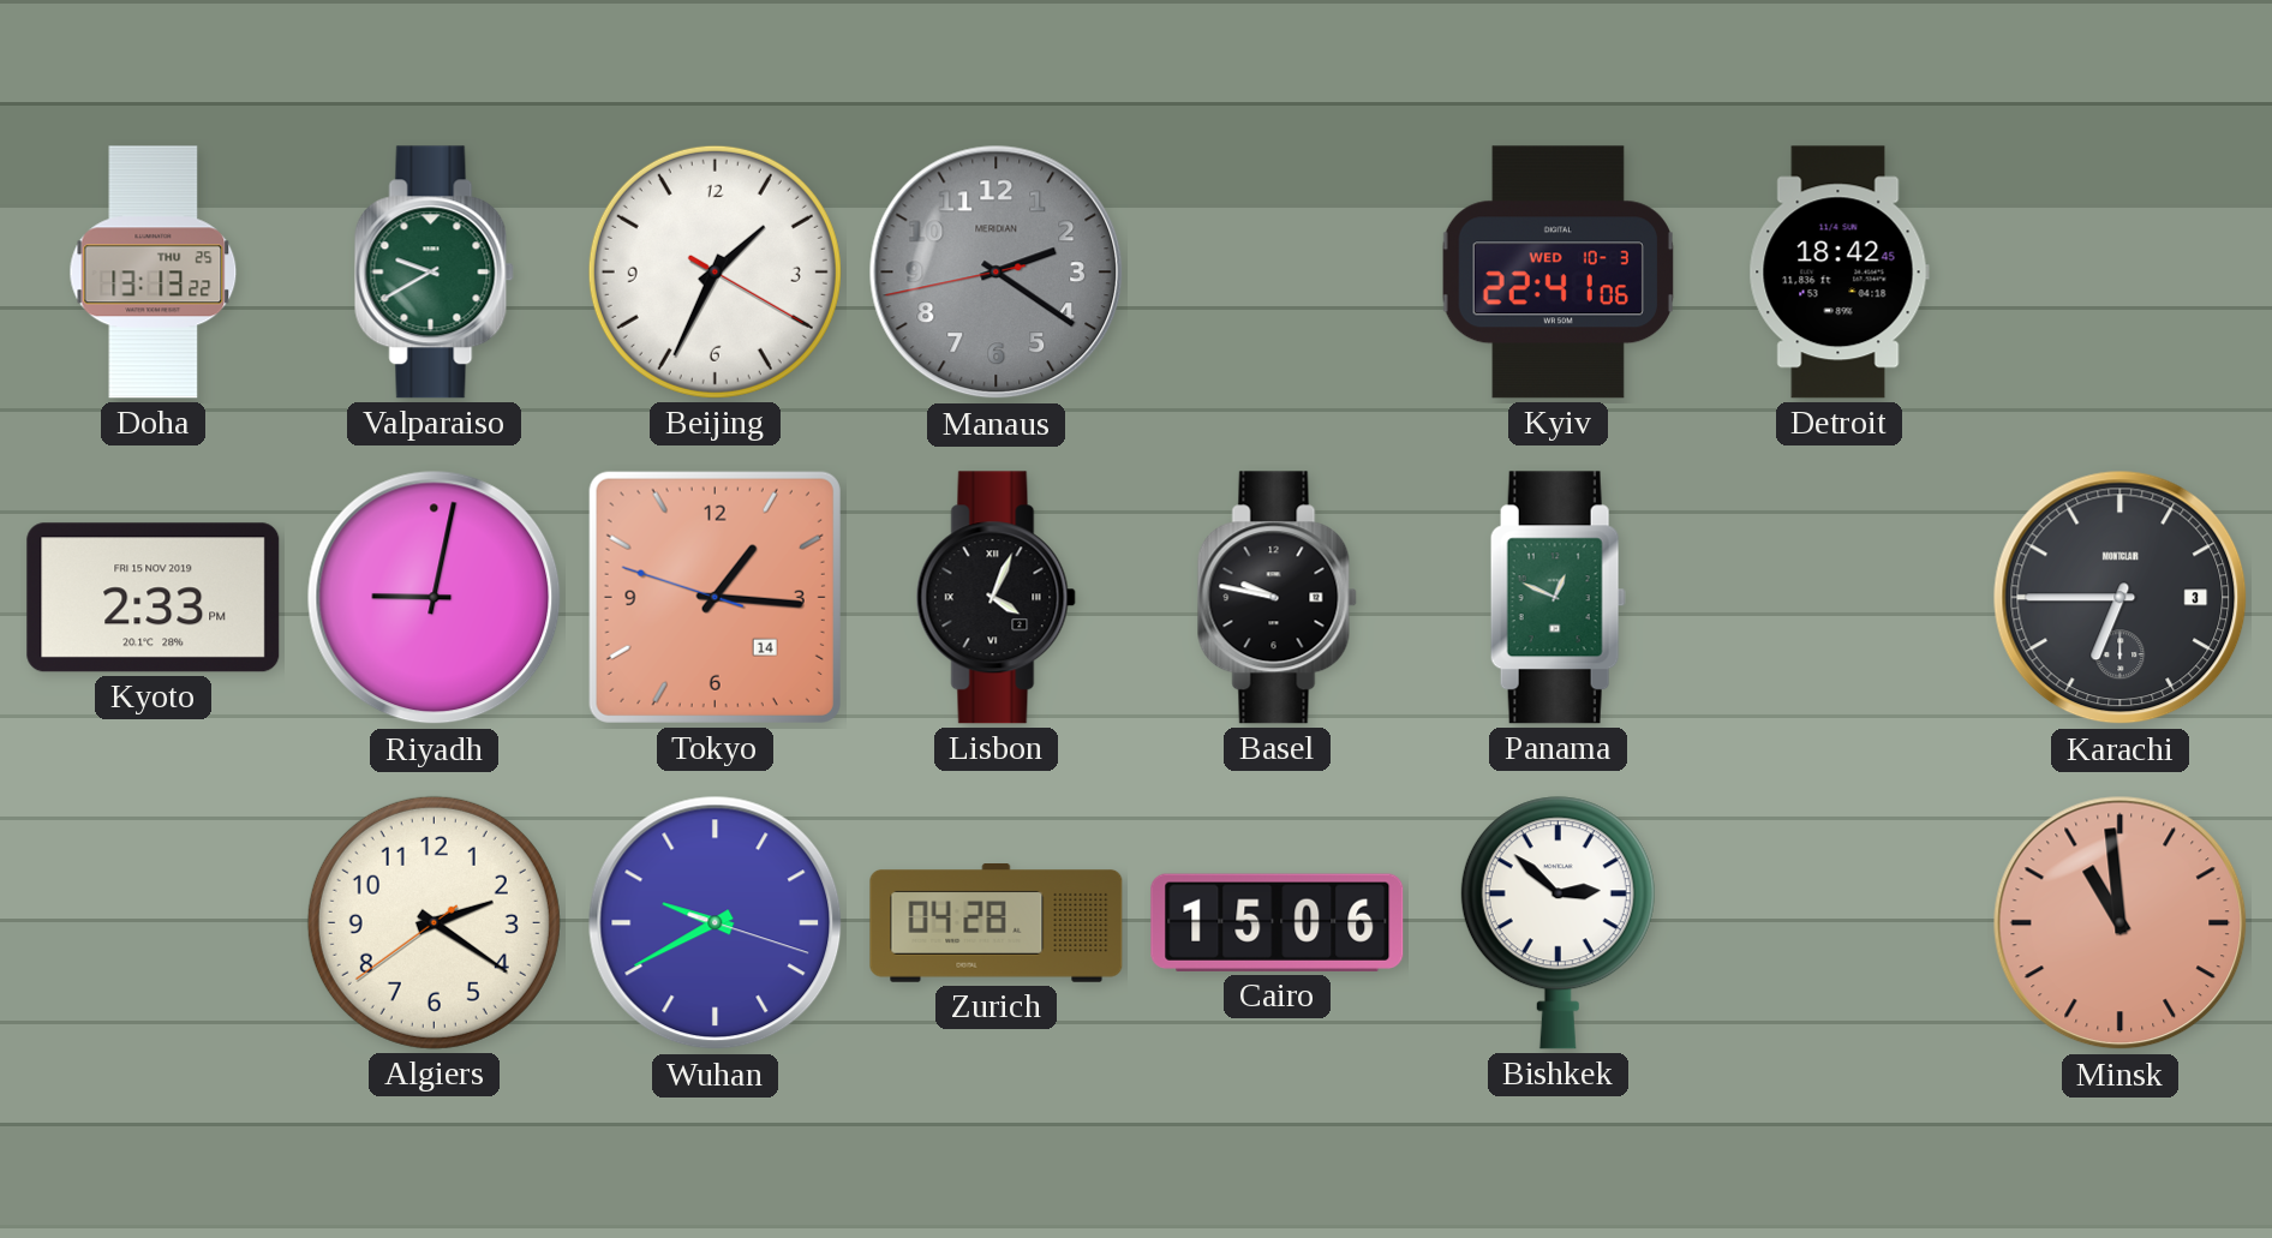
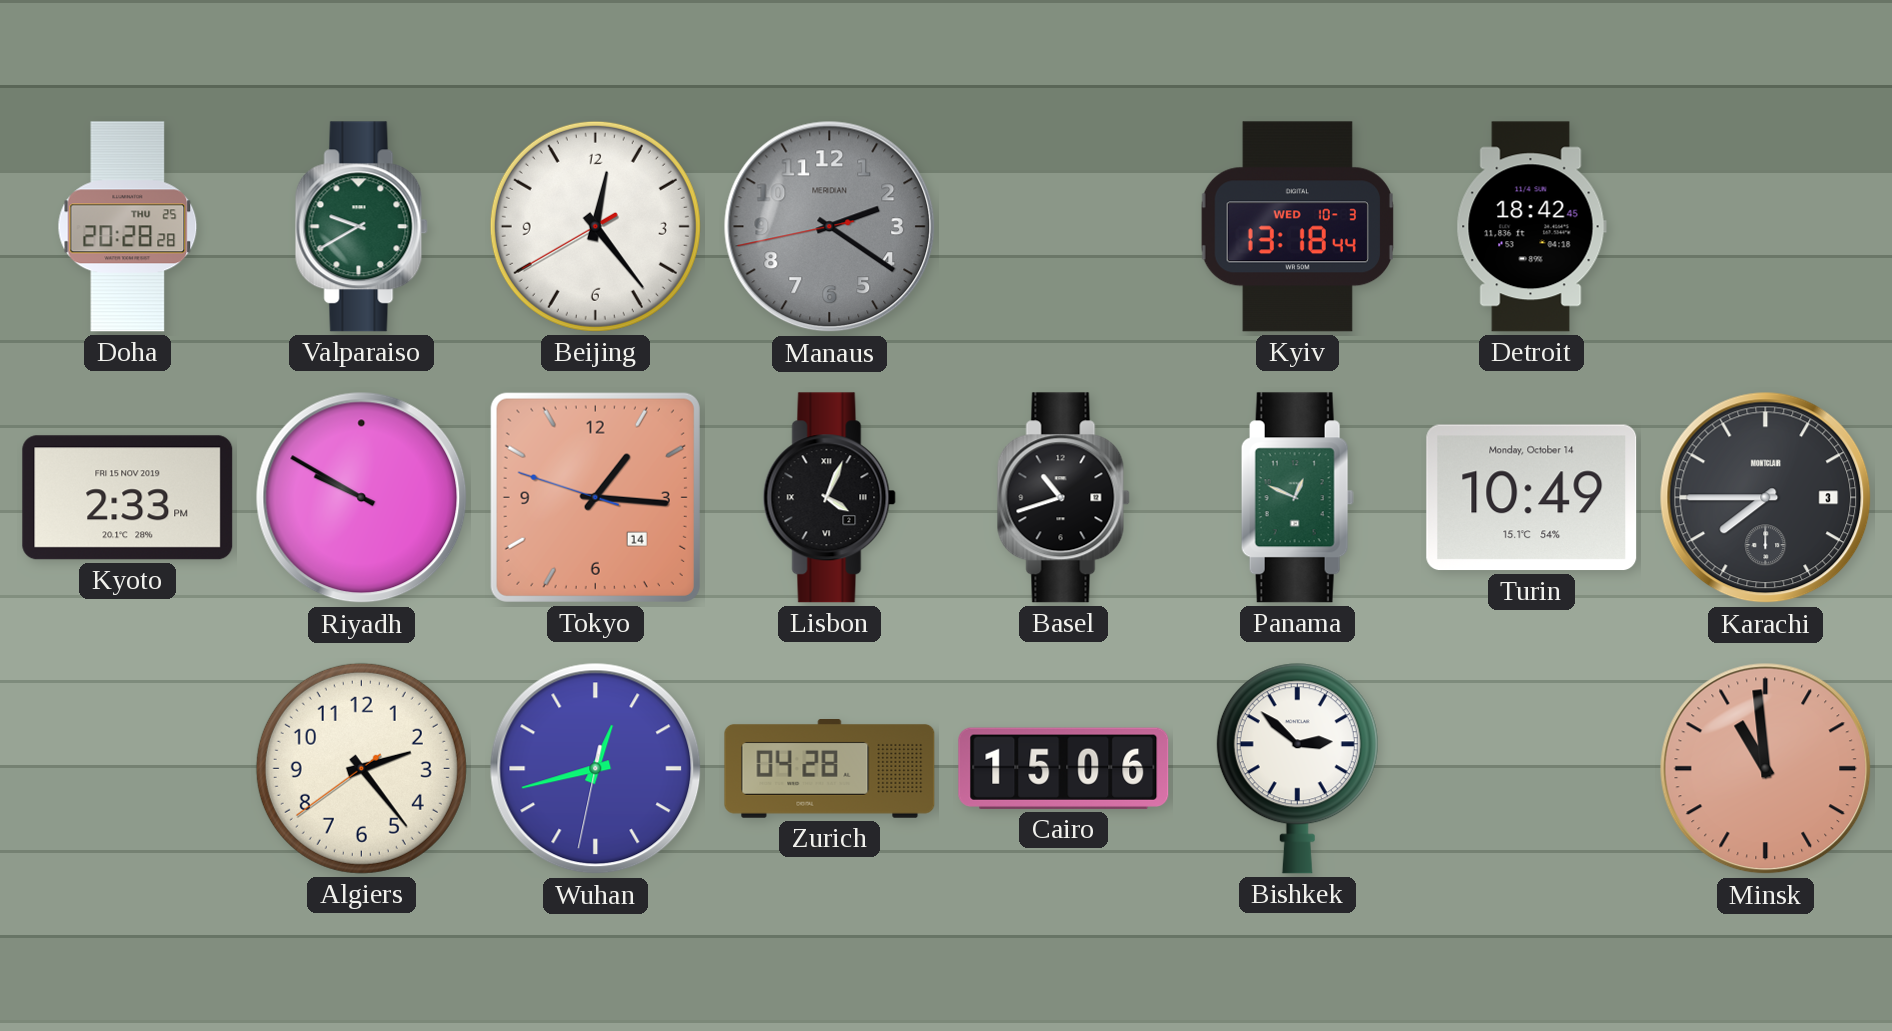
Doha: 13:13 -> 20:28
Beijing: 1:34 -> 12:23
Kyiv: 22:41 -> 13:18
Riyadh: 9:02 -> 9:50
Basel: 9:47 -> 10:42
Turin: none -> 10:49
Karachi: 6:45 -> 7:45
Algiers: 2:20 -> 2:23
Wuhan: 9:40 -> 12:42
